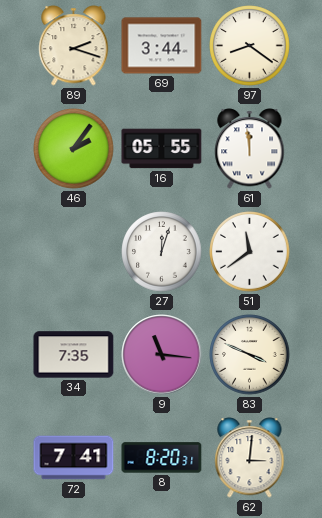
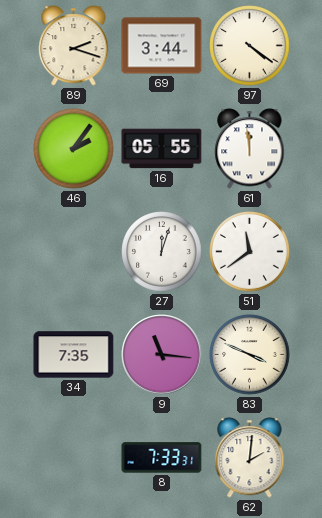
97: 8:21 -> 4:21
72: 7:41 -> none
8: 8:20 -> 7:33
62: 3:01 -> 2:01
